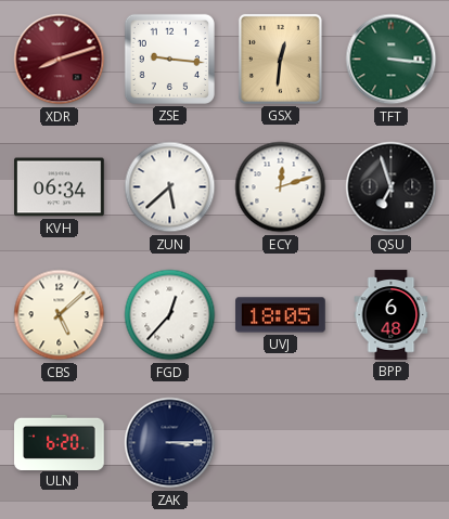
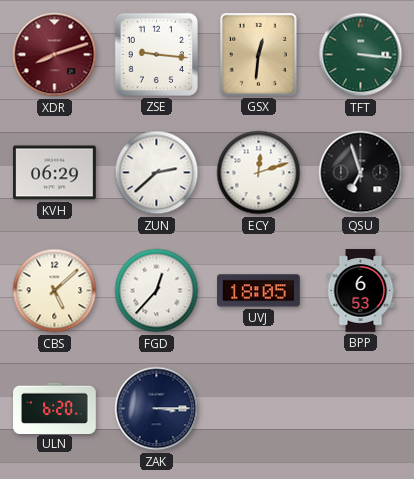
KVH: 06:34 -> 06:29
ZUN: 5:38 -> 2:38
BPP: 6:48 -> 6:53
